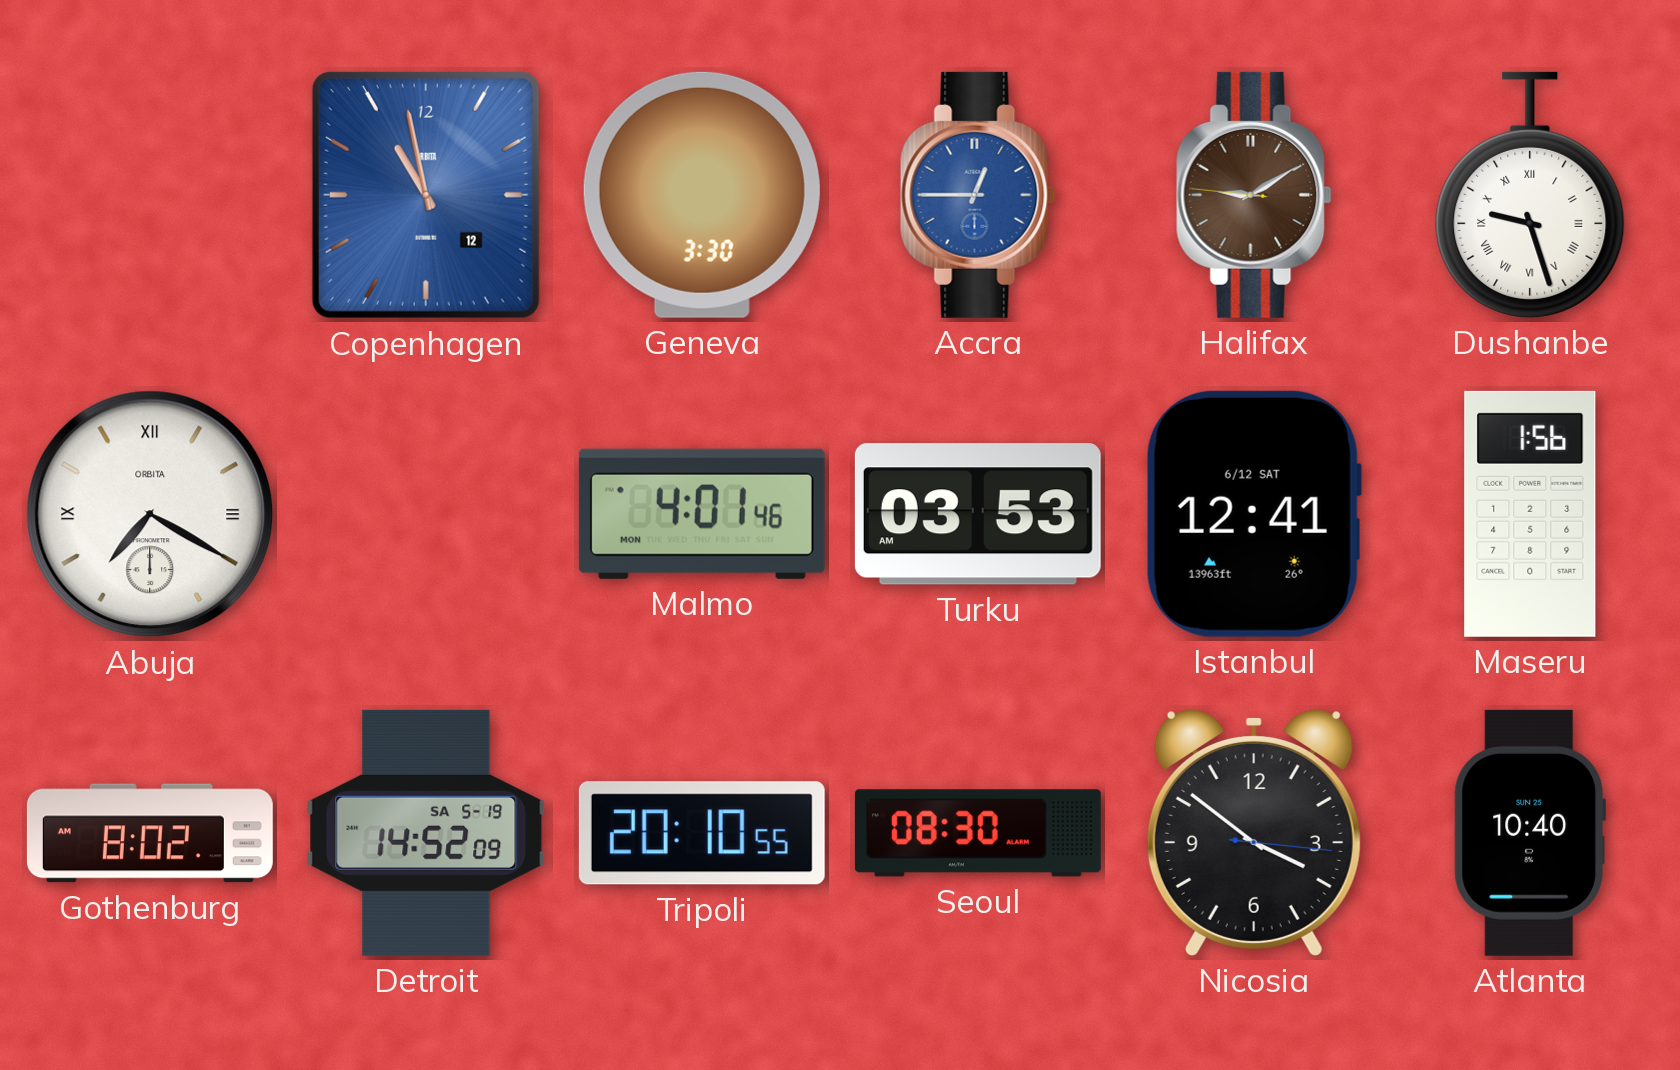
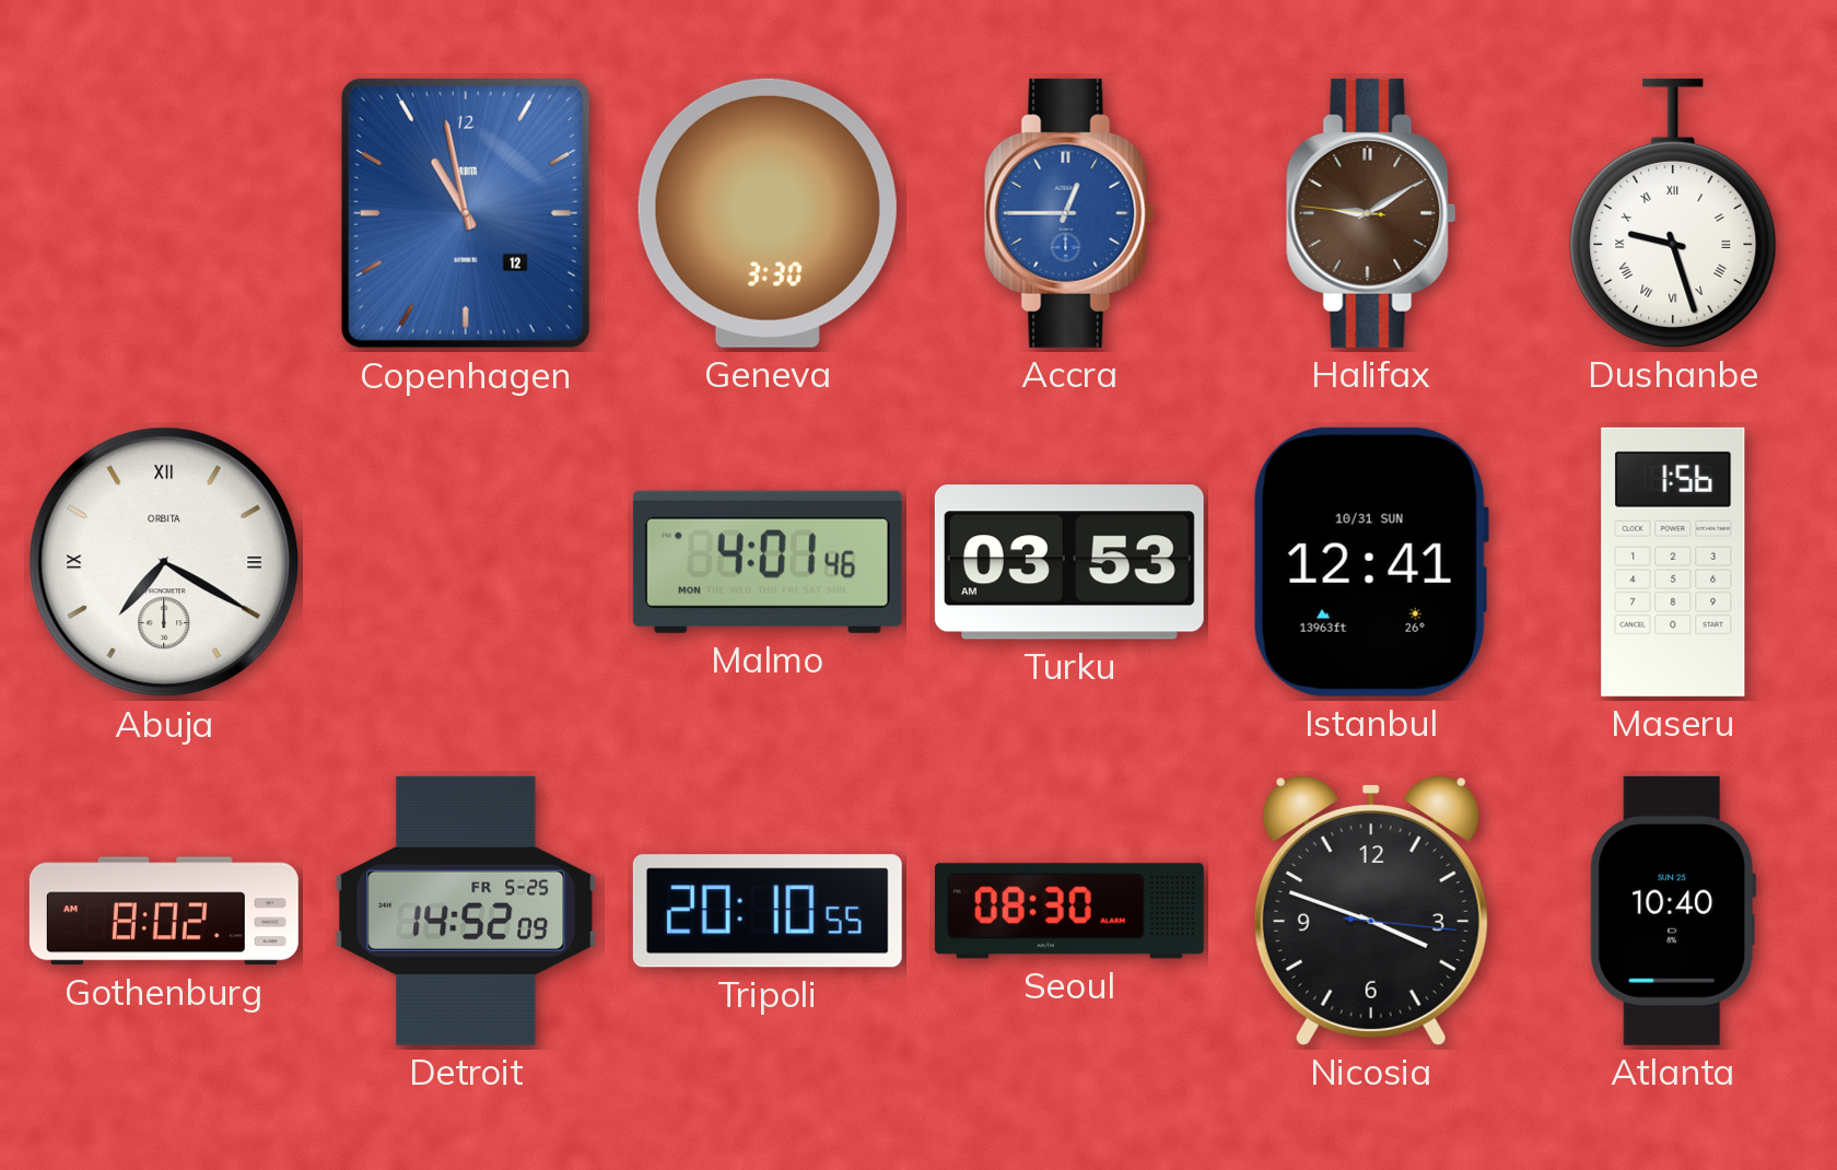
Istanbul date: 6/12 SAT -> 10/31 SUN
Detroit date: SA 5-19 -> FR 5-25
Nicosia: 3:51 -> 3:48
